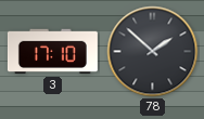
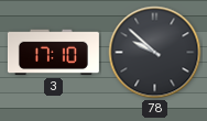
78: 1:52 -> 9:52
